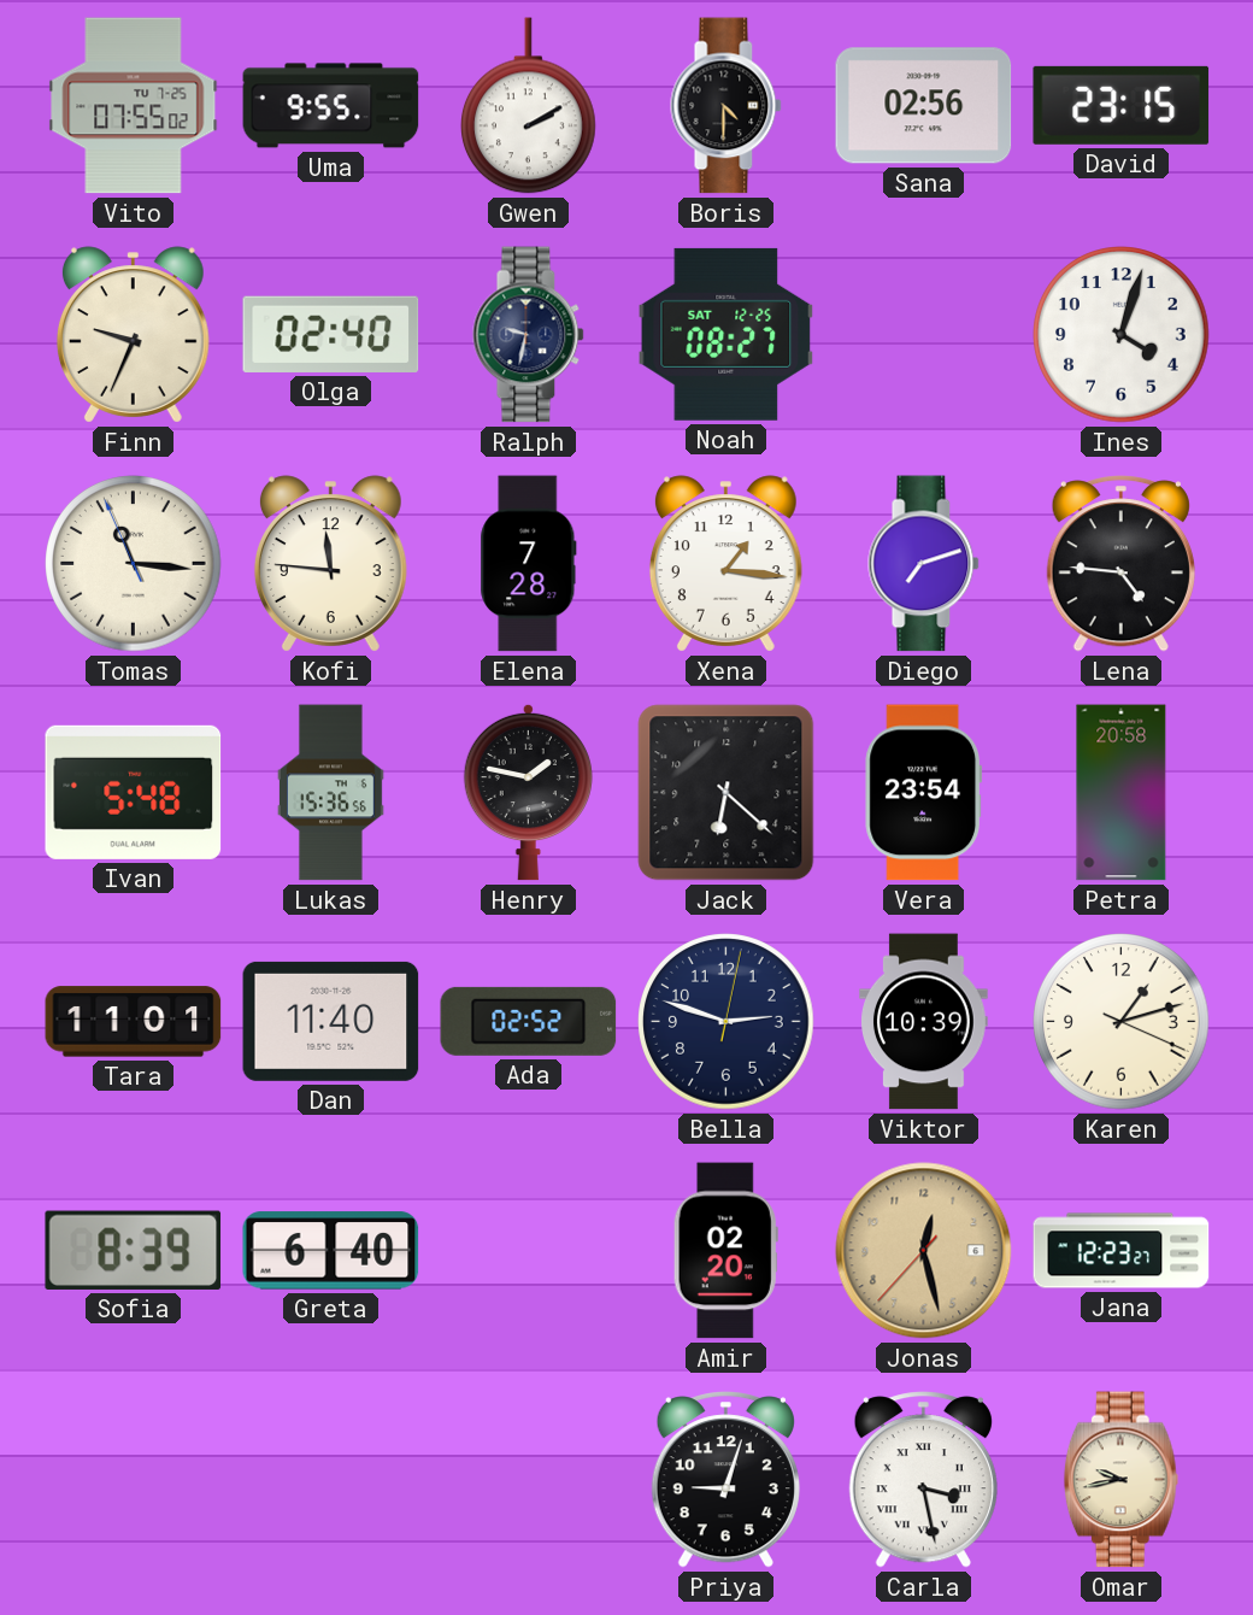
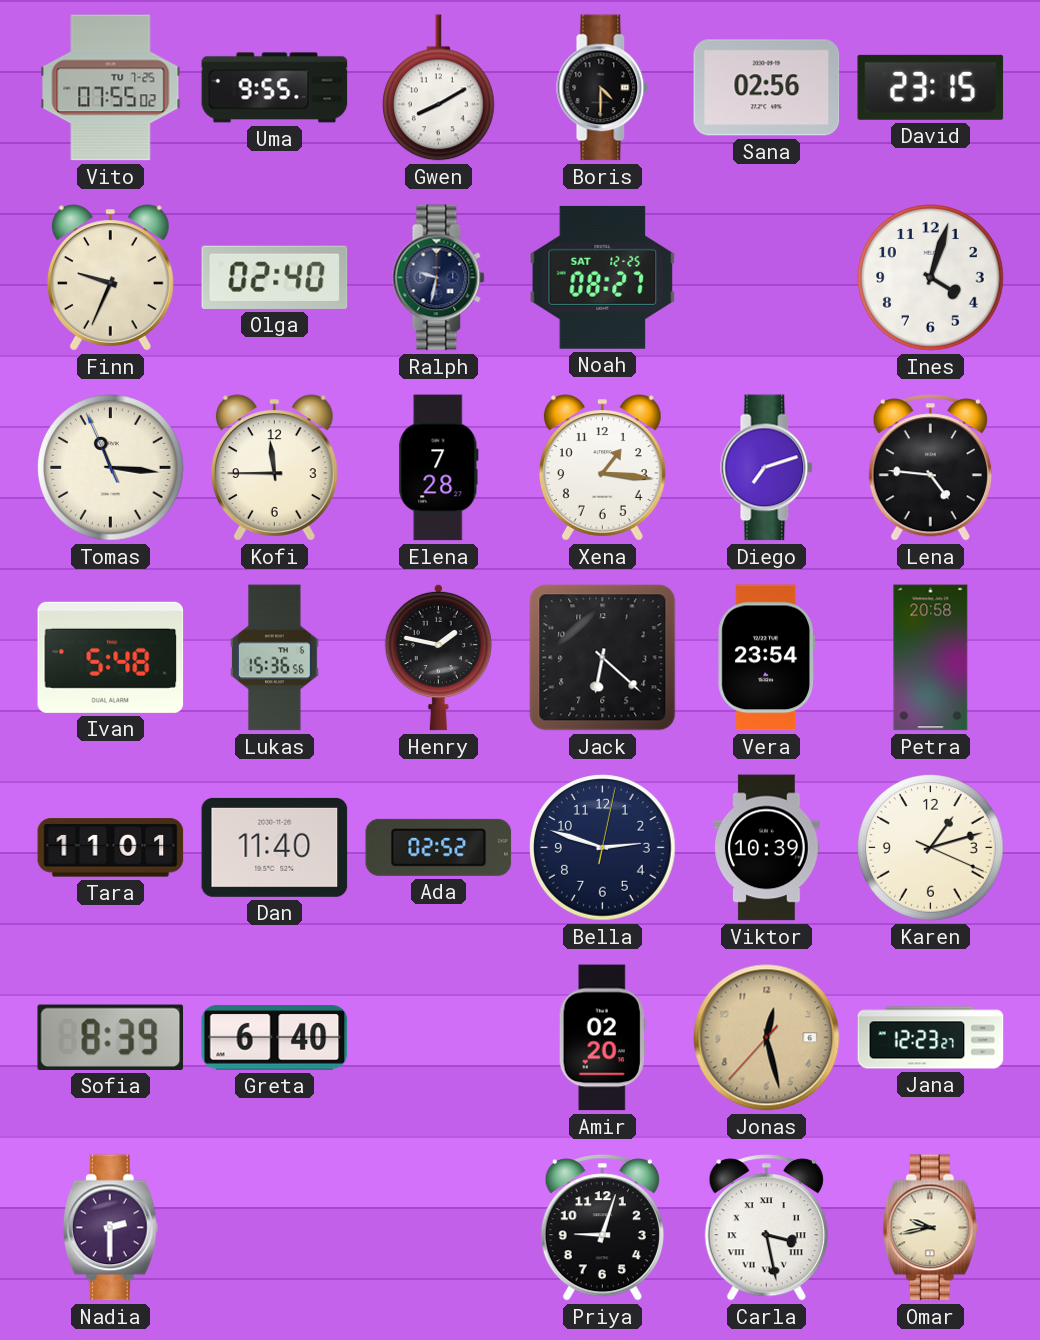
Gwen: 2:10 -> 8:10
Kofi: 11:46 -> 11:45
Nadia: none -> 2:30
